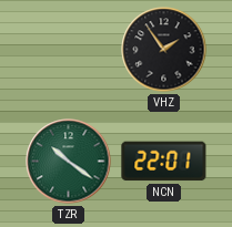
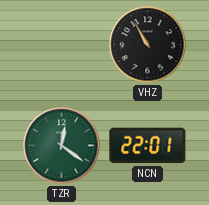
VHZ: 1:54 -> 10:55
TZR: 10:21 -> 12:21
